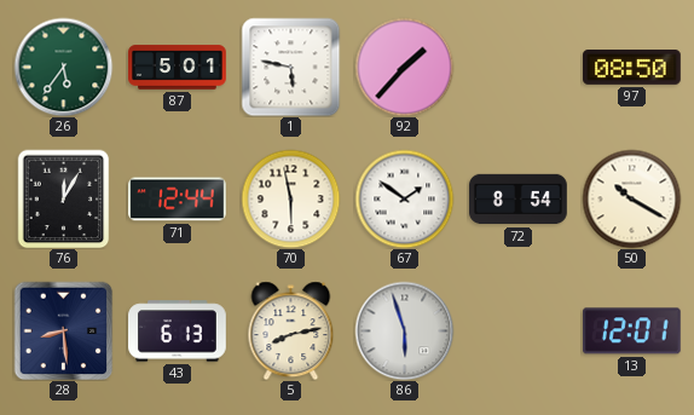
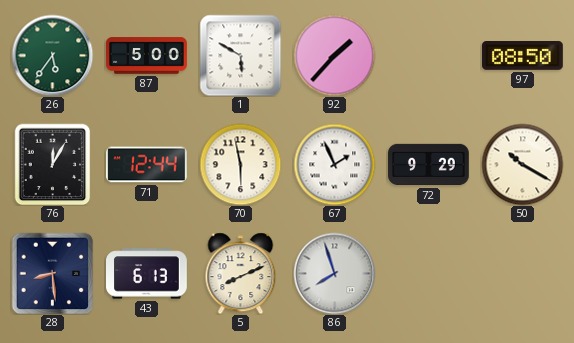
87: 5:01 -> 5:00
1: 5:47 -> 5:50
67: 1:51 -> 1:56
72: 8:54 -> 9:29
5: 8:13 -> 8:11
86: 5:57 -> 7:57
13: 12:01 -> none
